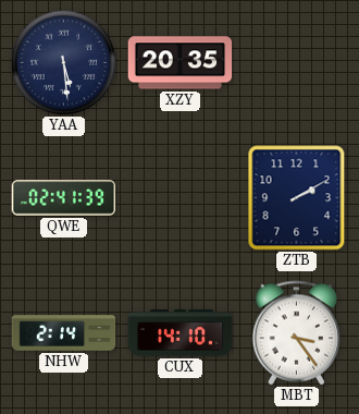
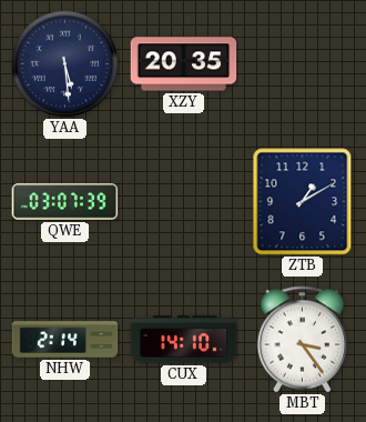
QWE: 02:41 -> 03:07
ZTB: 2:10 -> 1:10
